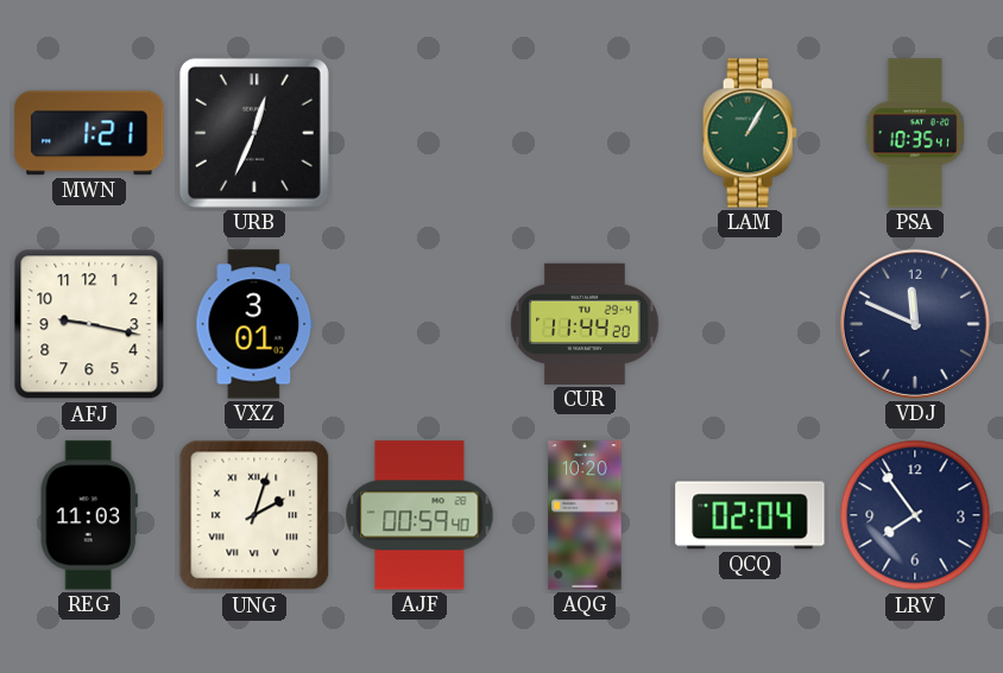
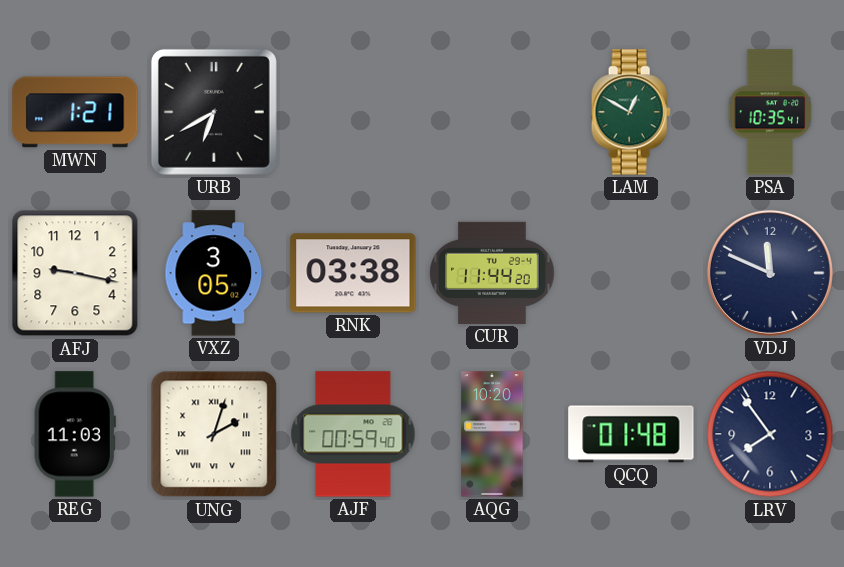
URB: 12:34 -> 6:40
LAM: 1:05 -> 12:50
VXZ: 3:01 -> 3:05
RNK: none -> 03:38
QCQ: 02:04 -> 01:48
